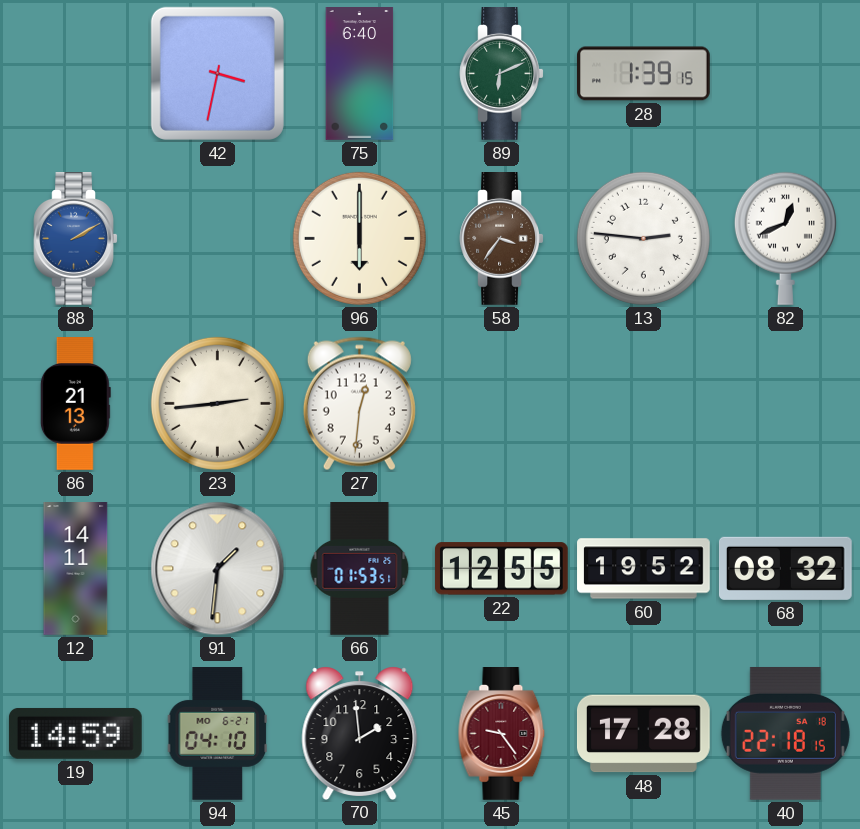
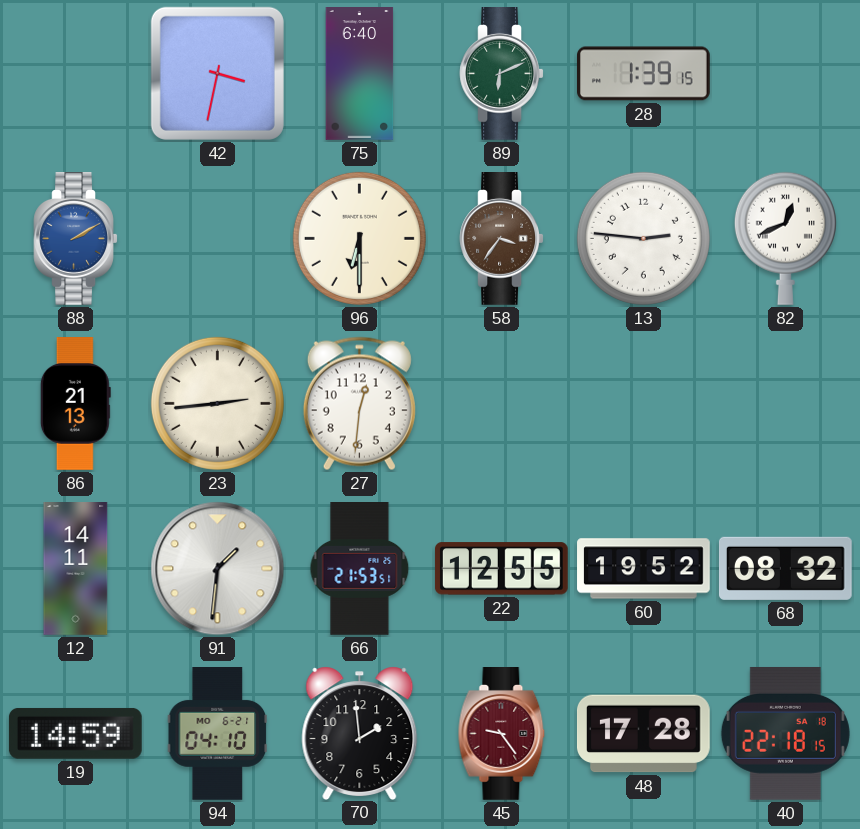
96: 6:00 -> 6:30
66: 01:53 -> 21:53
